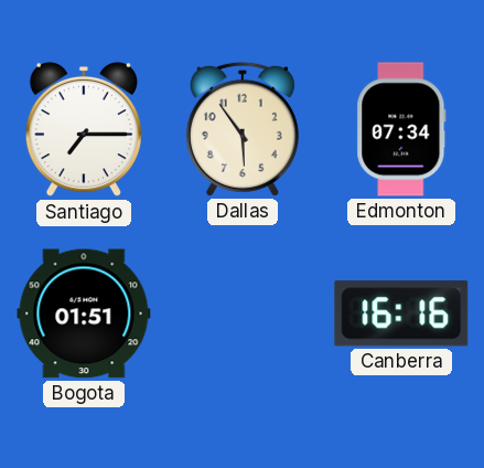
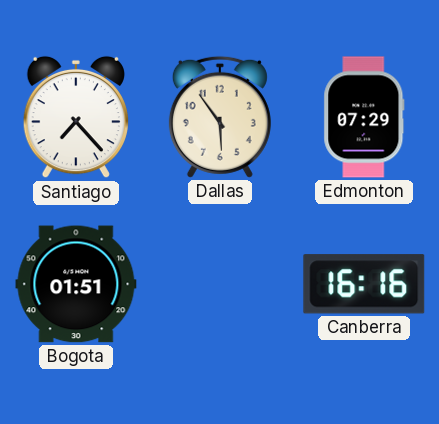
Santiago: 7:15 -> 7:23
Edmonton: 07:34 -> 07:29
